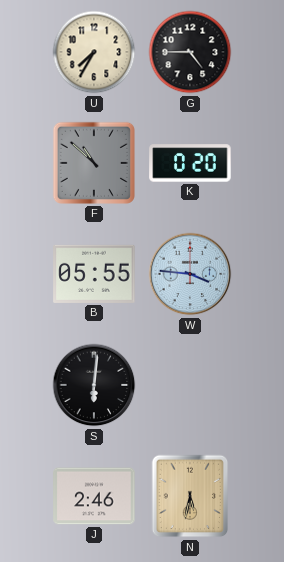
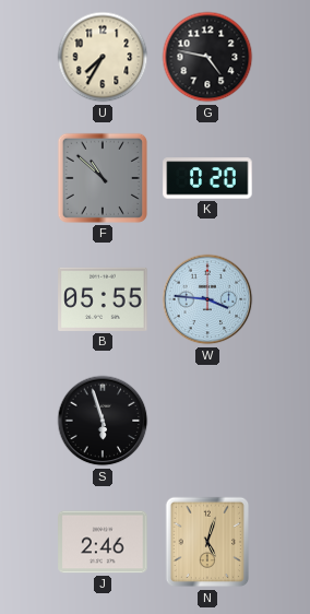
G: 4:45 -> 4:47
S: 6:01 -> 5:57
N: 5:32 -> 5:03
